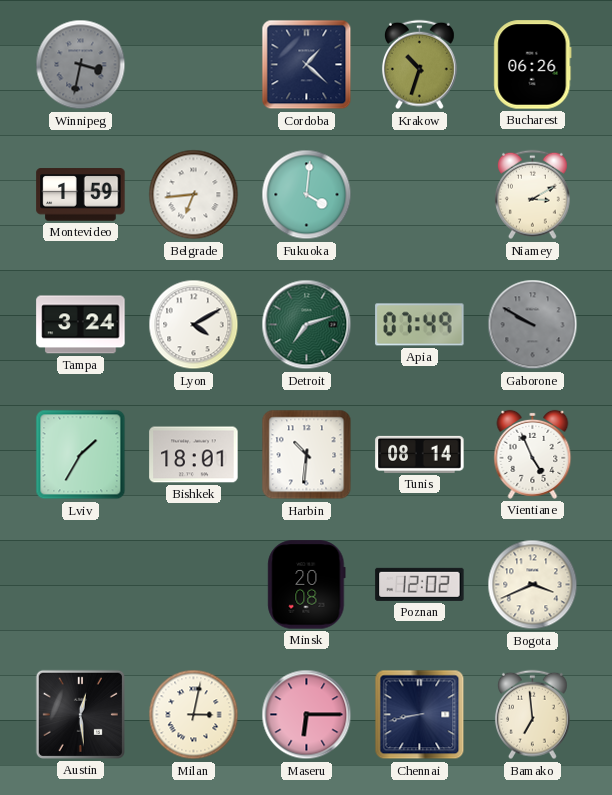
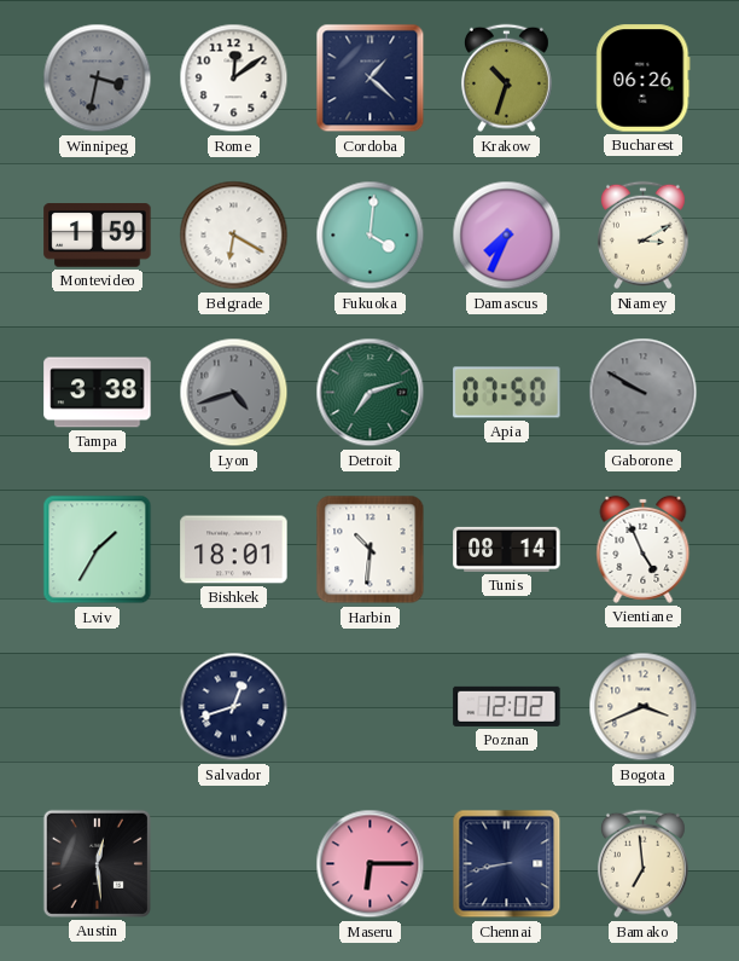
Rome: none -> 12:09
Belgrade: 6:44 -> 6:20
Damascus: none -> 7:34
Tampa: 3:24 -> 3:38
Lyon: 4:10 -> 4:42
Lyon dial: white -> grey
Apia: 07:49 -> 07:50
Salvador: none -> 12:42
Minsk: 20:08 -> none
Milan: 3:02 -> none
